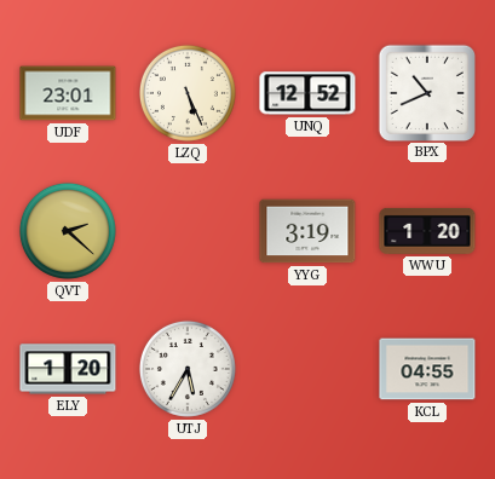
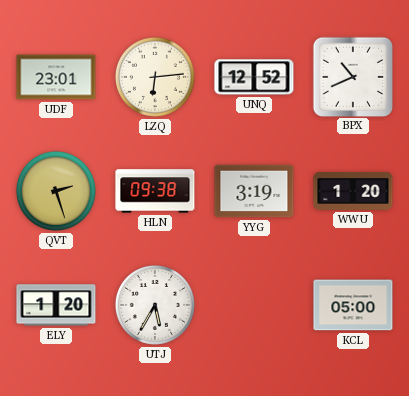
LZQ: 5:26 -> 6:14
QVT: 2:22 -> 2:27
HLN: none -> 09:38
KCL: 04:55 -> 05:00
